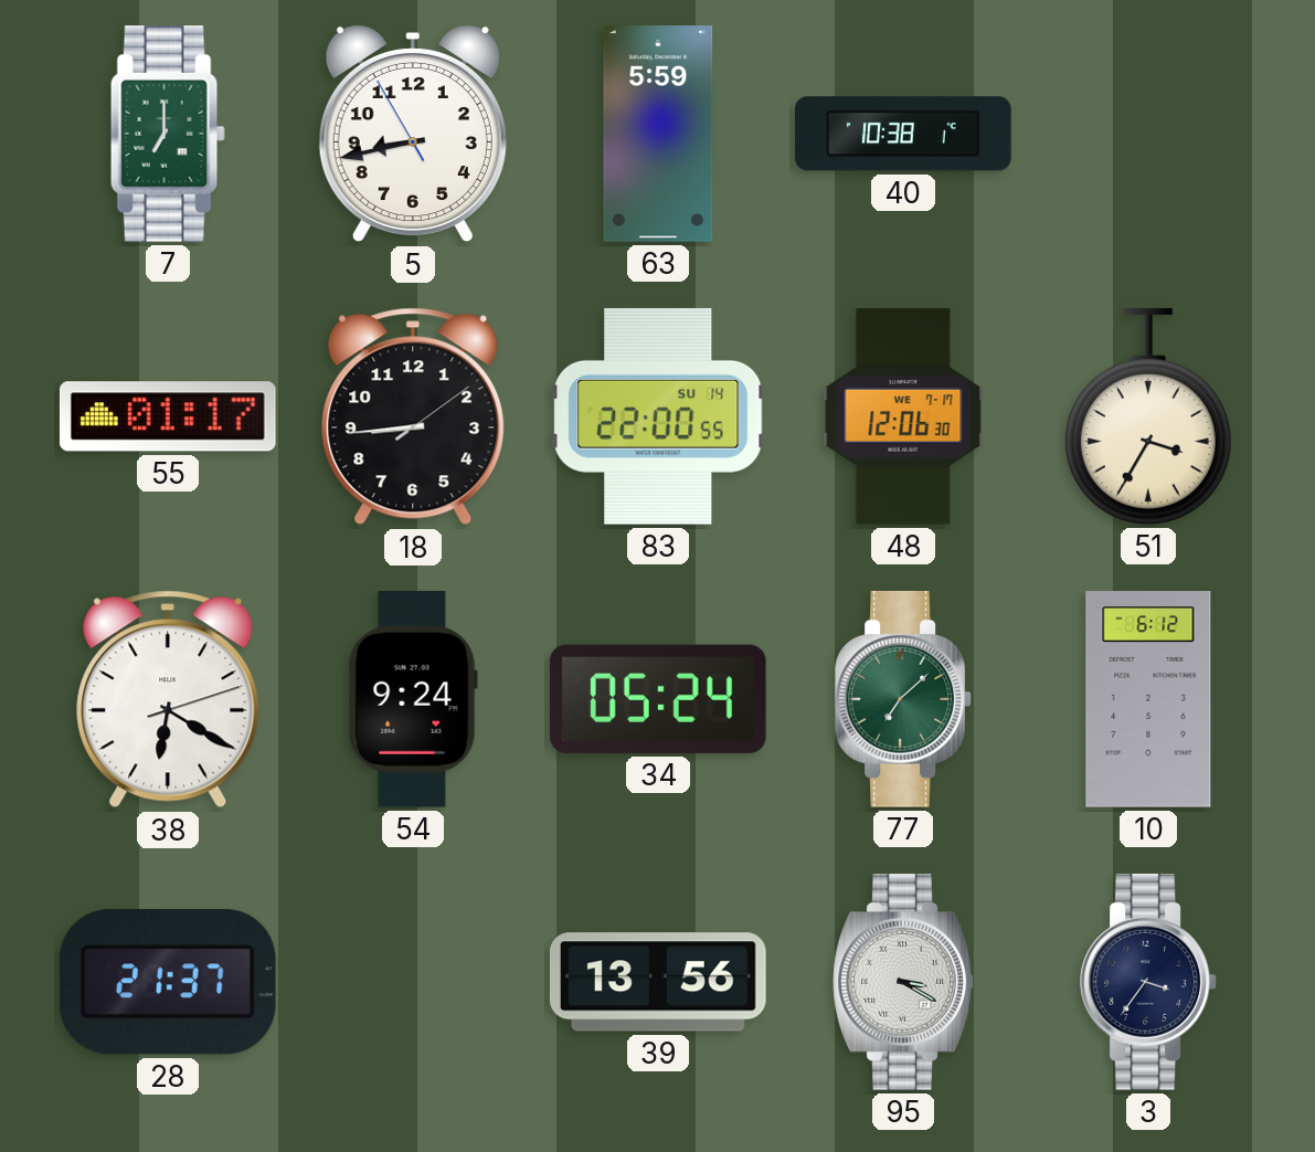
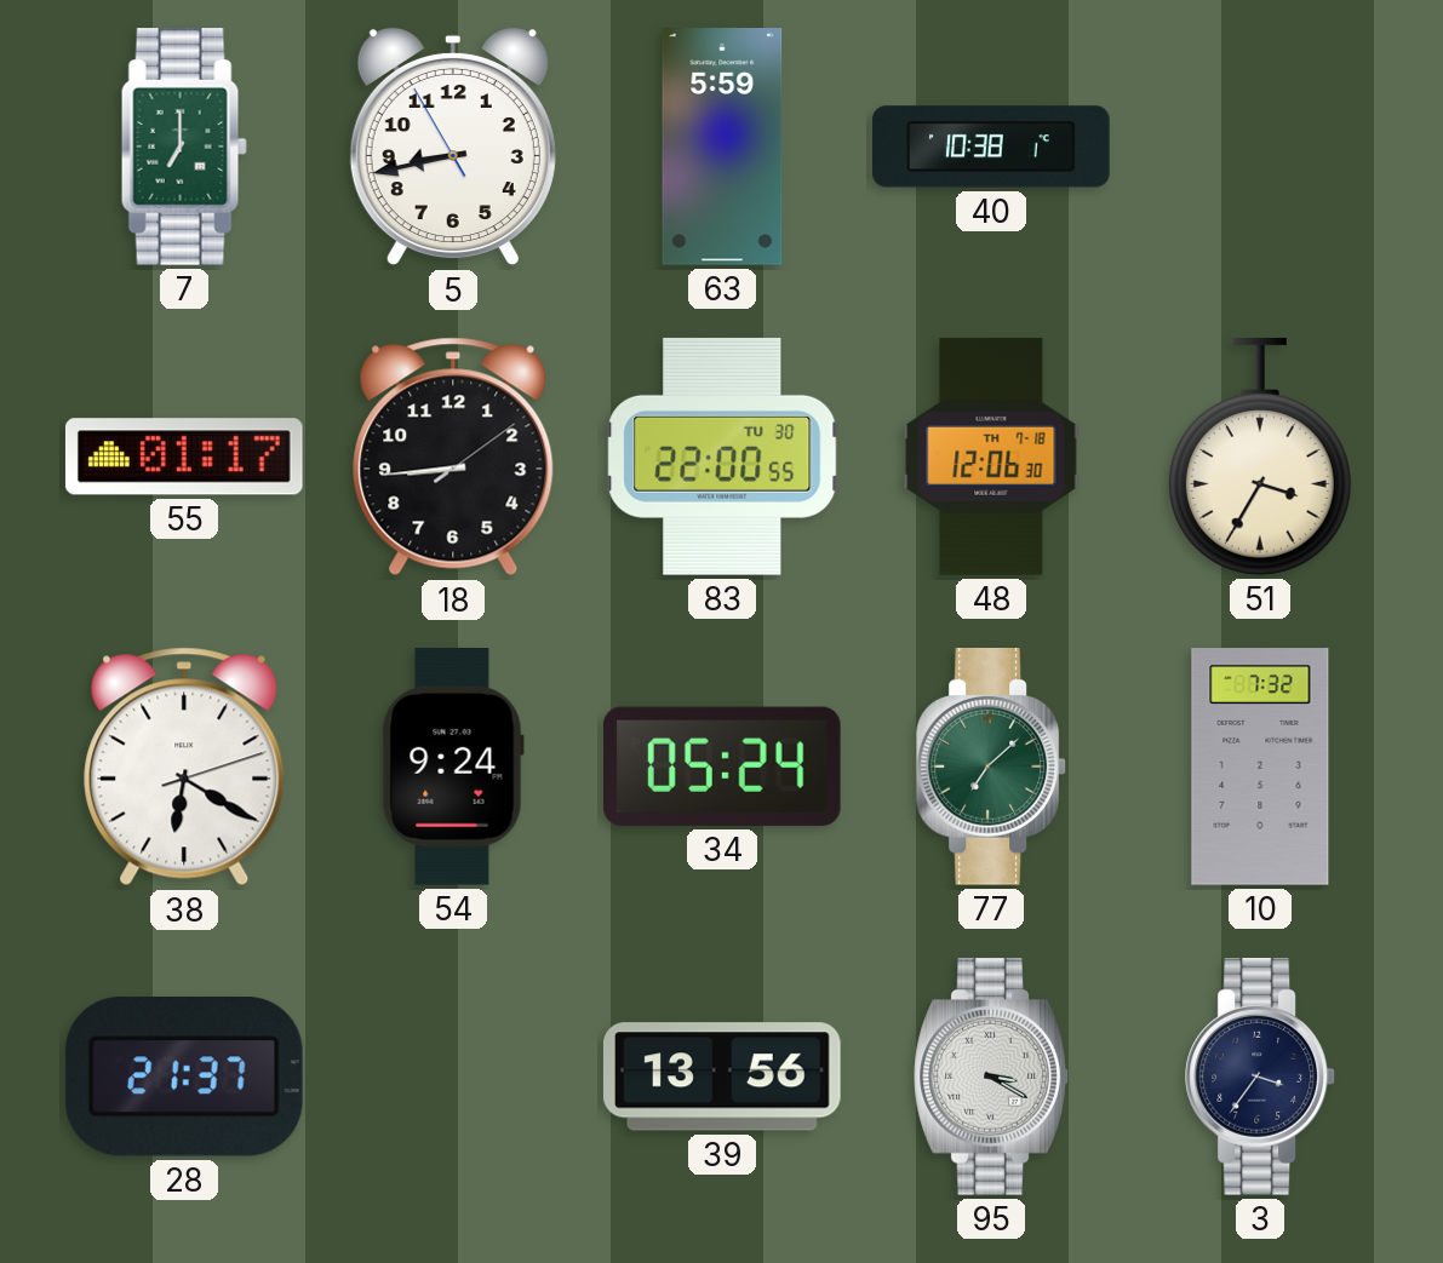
83 date: SU 14 -> TU 30
48 date: WE 7-17 -> TH 7-18
10: 6:12 -> 7:32
